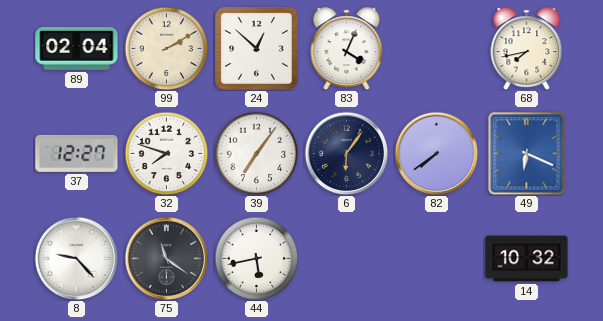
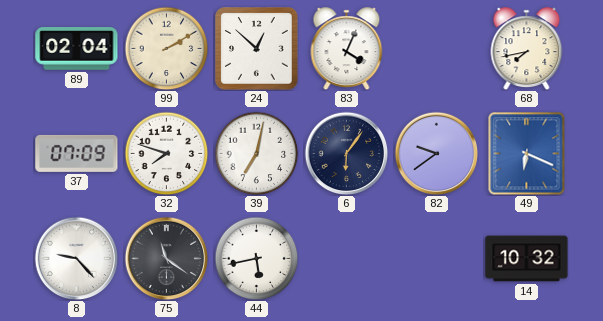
37: 12:27 -> 07:09
39: 7:06 -> 7:02
82: 7:39 -> 9:39
